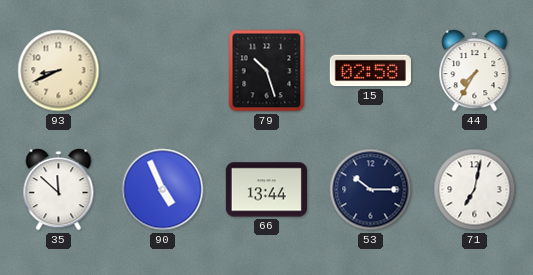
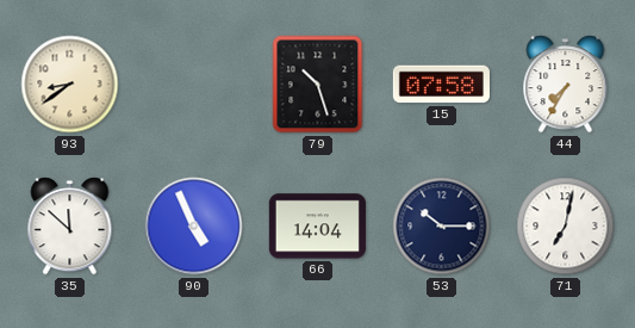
93: 8:41 -> 8:39
15: 02:58 -> 07:58
66: 13:44 -> 14:04
